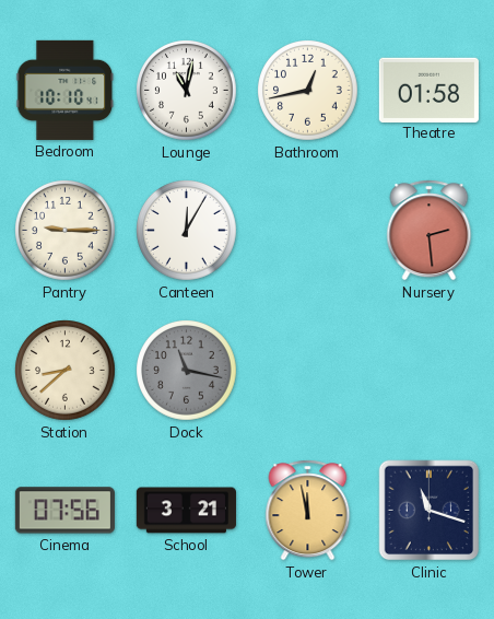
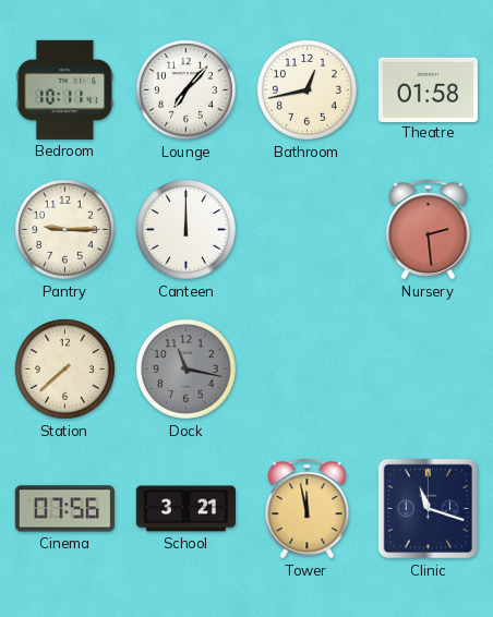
Bedroom: 10:10 -> 10:11
Lounge: 11:02 -> 7:07
Canteen: 12:05 -> 12:00
Station: 8:38 -> 7:38
